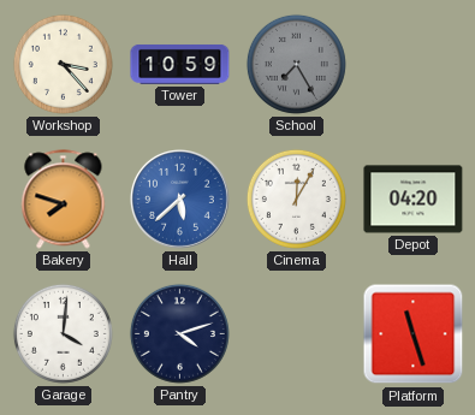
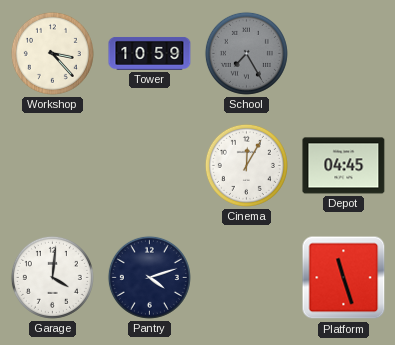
Bakery: 7:48 -> none
Hall: 5:38 -> none
Depot: 04:20 -> 04:45
